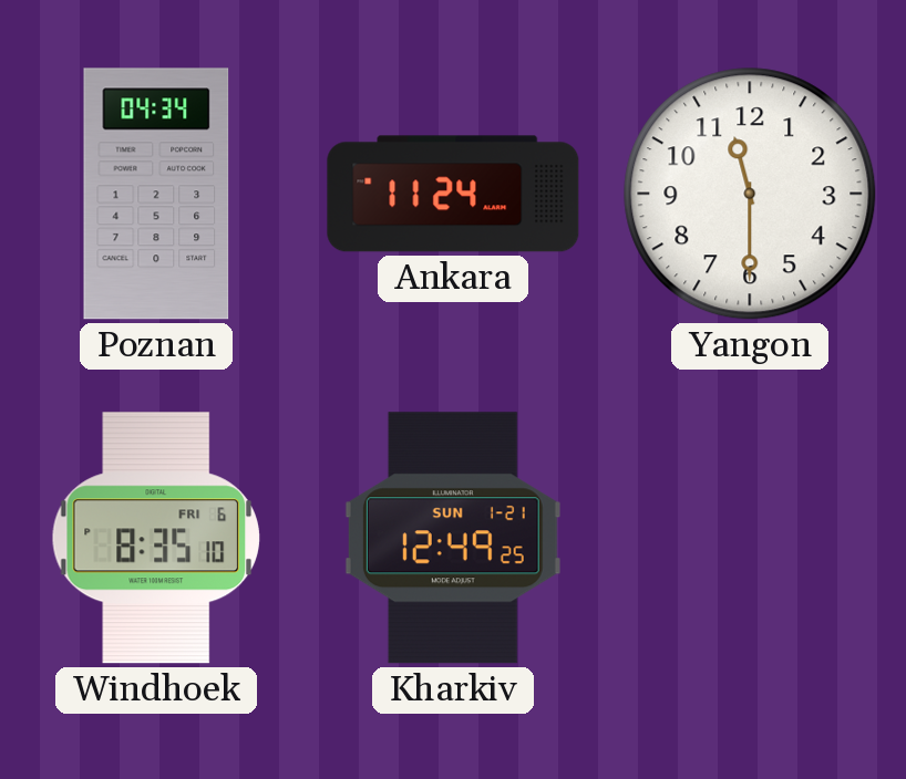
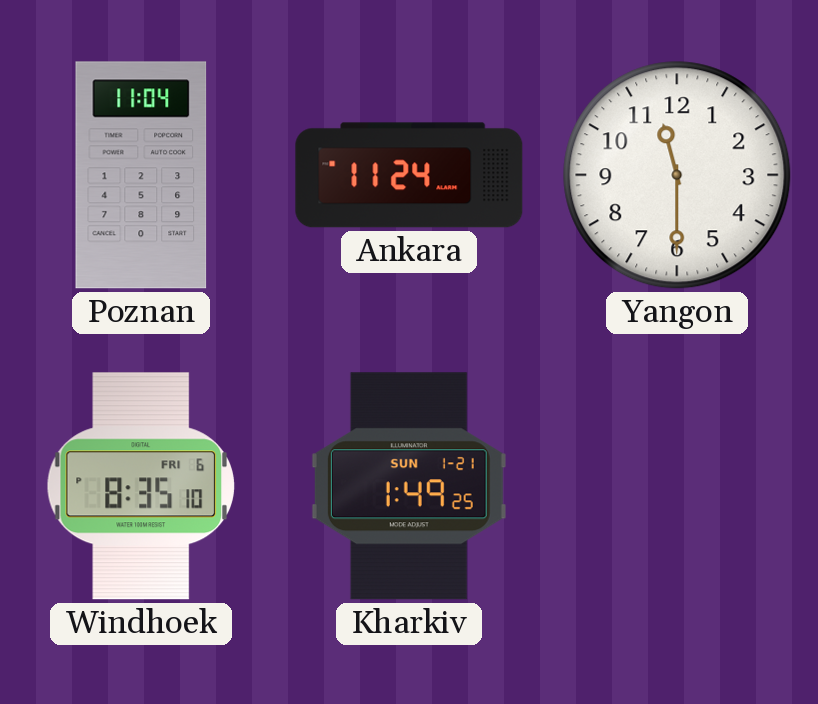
Poznan: 04:34 -> 11:04
Kharkiv: 12:49 -> 1:49
